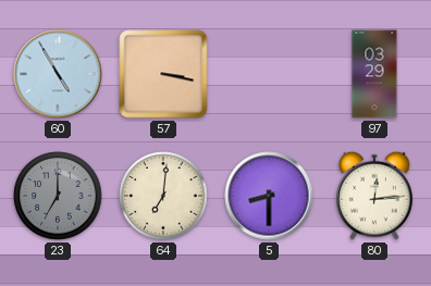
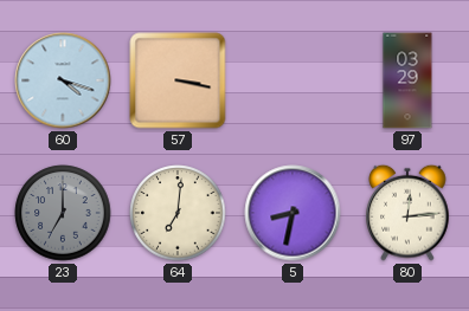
60: 4:55 -> 4:18
5: 8:30 -> 8:32
